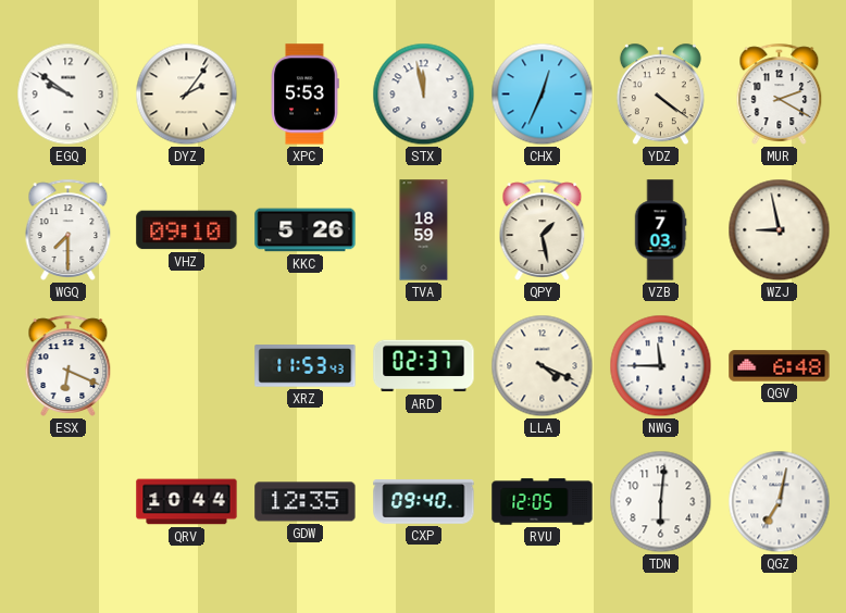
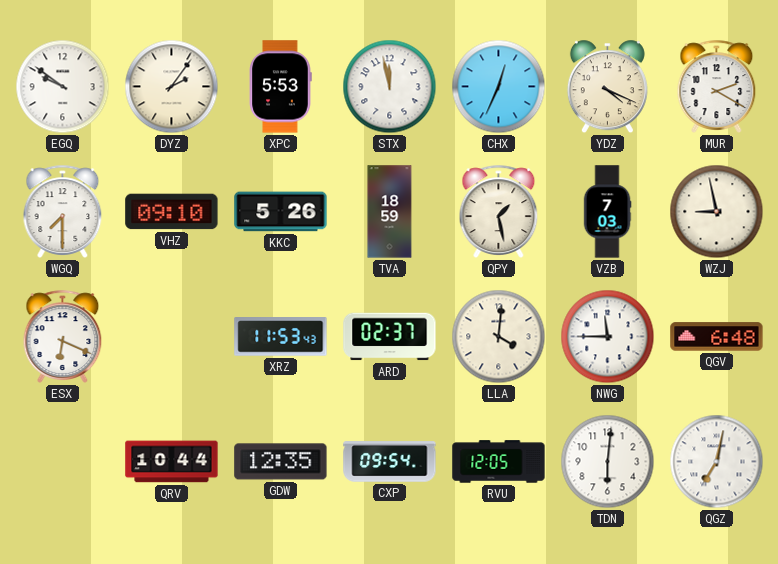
YDZ: 4:21 -> 4:19
LLA: 4:19 -> 4:01
CXP: 09:40 -> 09:54
